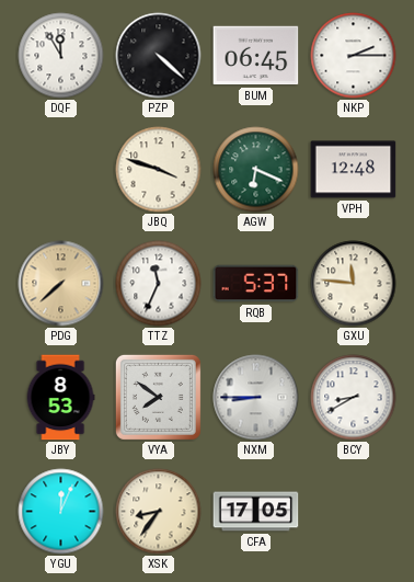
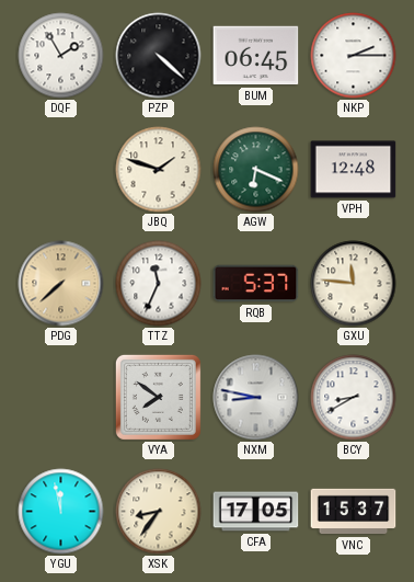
DQF: 11:55 -> 1:55
JBQ: 3:48 -> 1:48
JBY: 8:53 -> none
NXM: 8:45 -> 8:47
YGU: 12:04 -> 11:58
VNC: none -> 15:37
